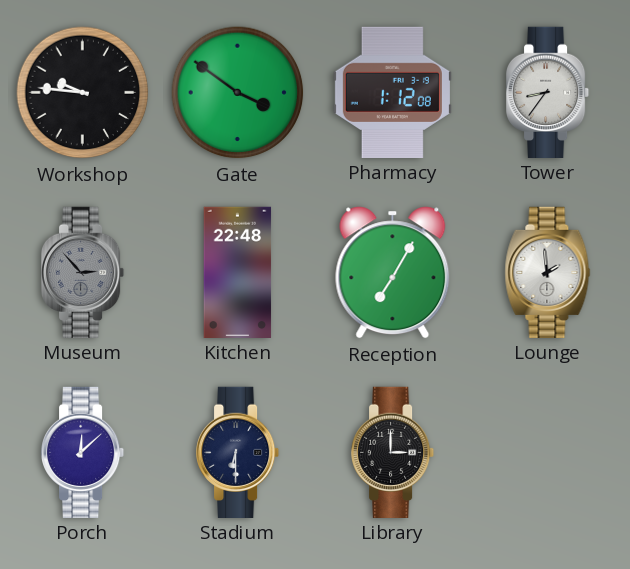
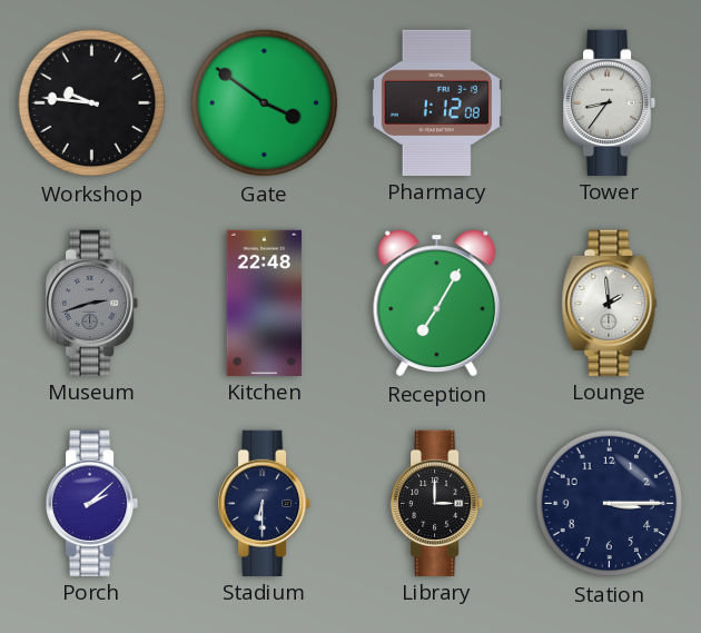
Museum: 2:53 -> 2:42
Porch: 12:08 -> 2:08
Station: none -> 3:15
